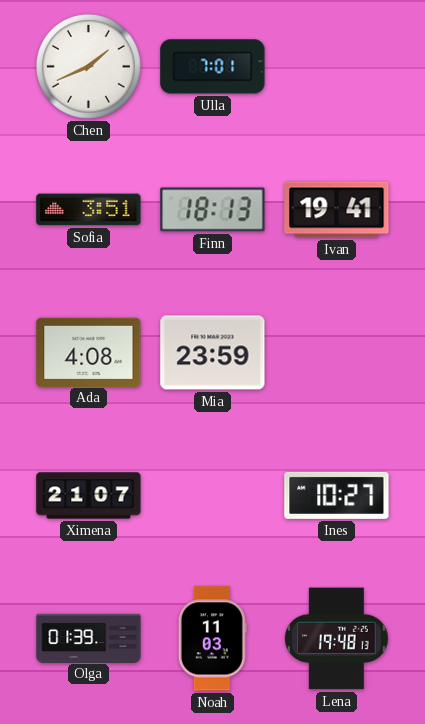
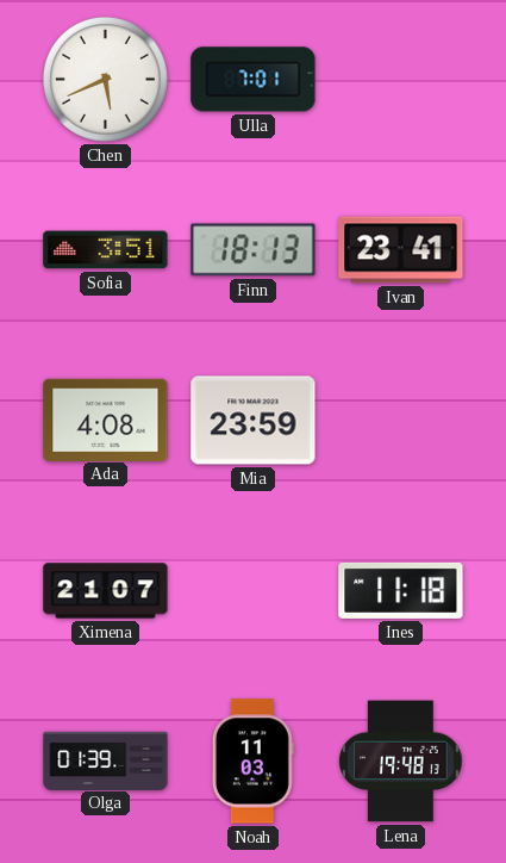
Chen: 1:41 -> 5:41
Ivan: 19:41 -> 23:41
Ines: 10:27 -> 11:18
